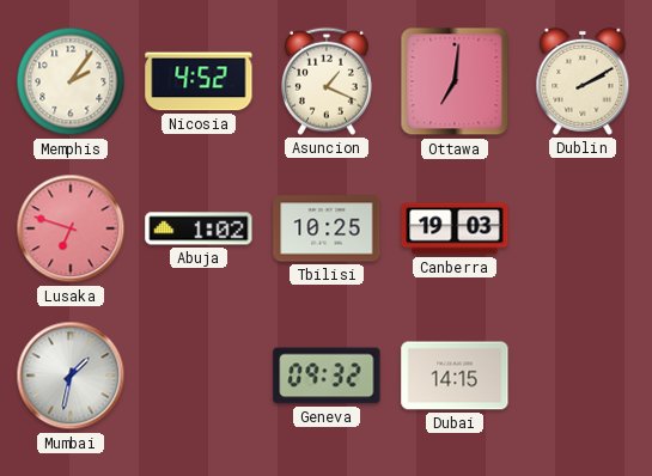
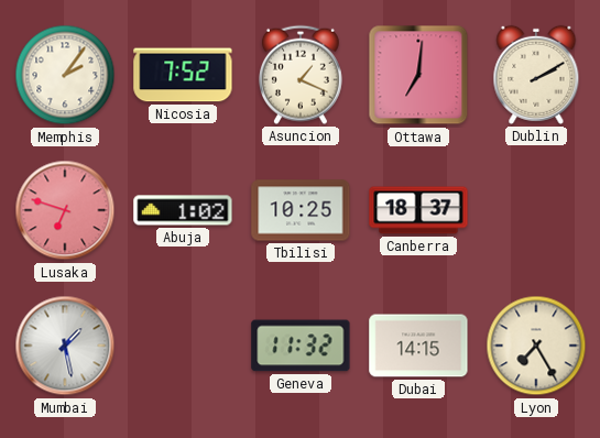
Nicosia: 4:52 -> 7:52
Canberra: 19:03 -> 18:37
Mumbai: 1:32 -> 1:28
Geneva: 09:32 -> 11:32
Lyon: none -> 7:25
